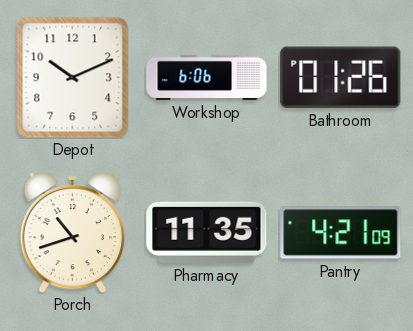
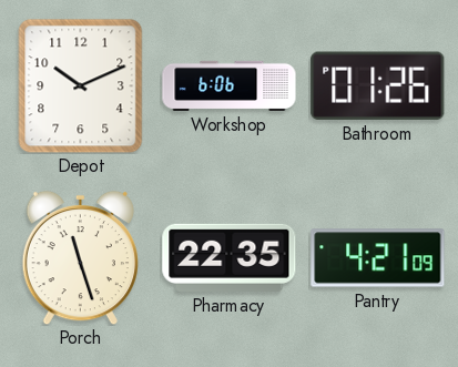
Porch: 10:42 -> 11:27
Pharmacy: 11:35 -> 22:35
